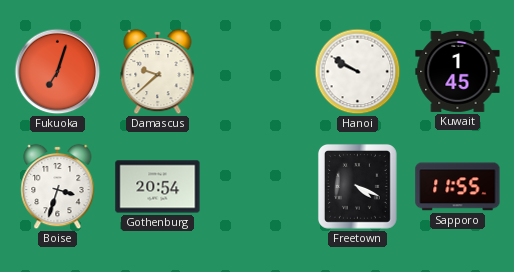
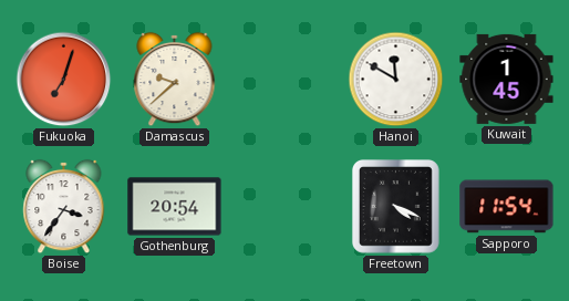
Hanoi: 9:50 -> 11:50
Boise: 3:33 -> 3:36
Sapporo: 11:55 -> 11:54
